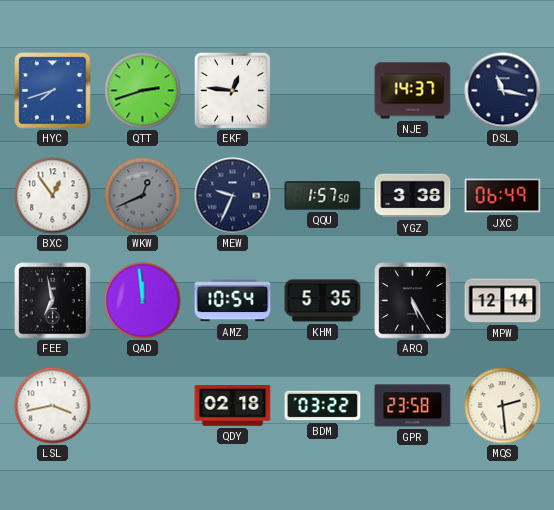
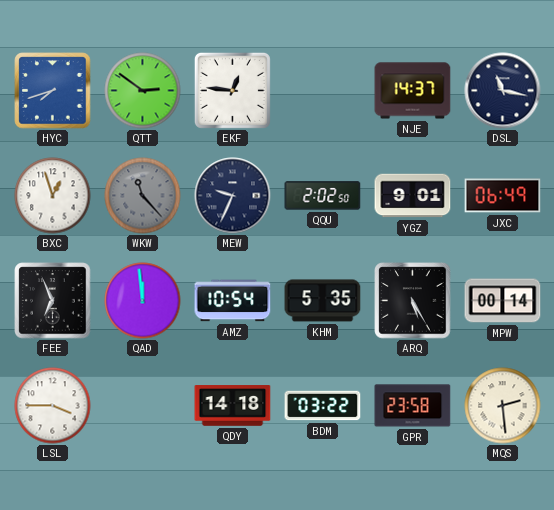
QTT: 2:42 -> 2:51
BXC: 12:54 -> 12:57
WKW: 12:41 -> 11:23
QQU: 1:57 -> 2:02
YGZ: 3:38 -> 9:01
FEE: 6:58 -> 6:56
MPW: 12:14 -> 00:14
LSL: 3:43 -> 3:45
QDY: 02:18 -> 14:18
